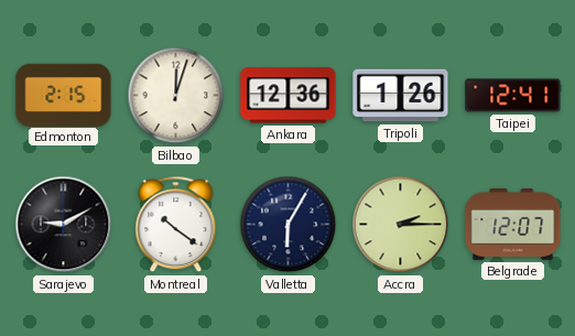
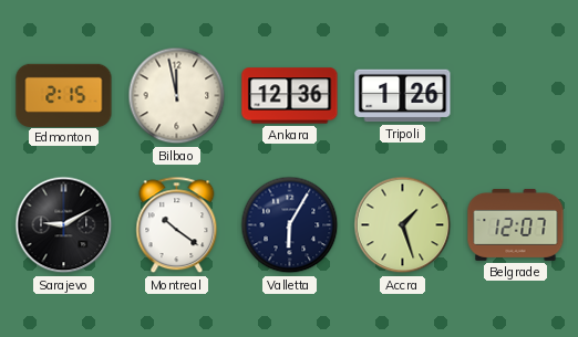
Bilbao: 12:03 -> 11:58
Taipei: 12:41 -> none
Accra: 2:15 -> 1:27
